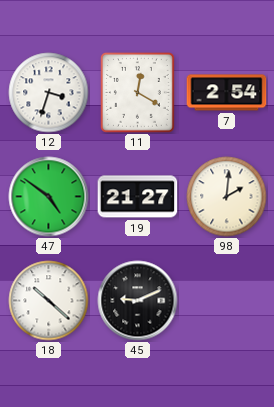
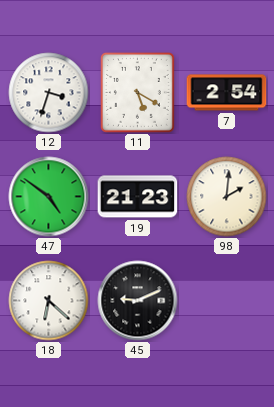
11: 12:20 -> 5:20
19: 21:27 -> 21:23
18: 10:22 -> 6:22
